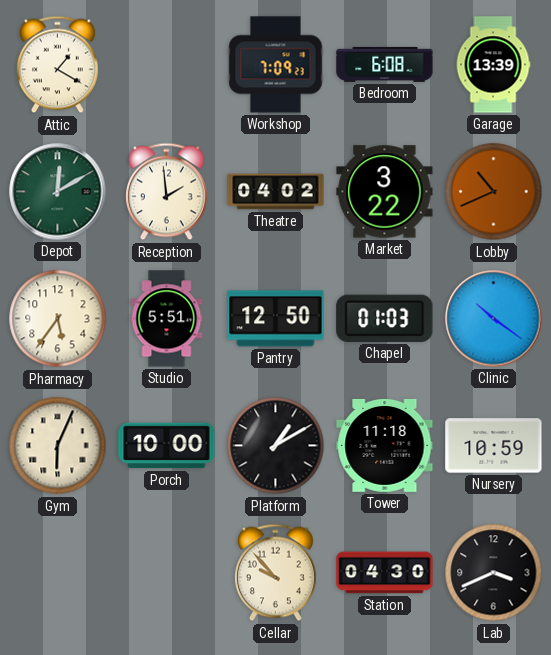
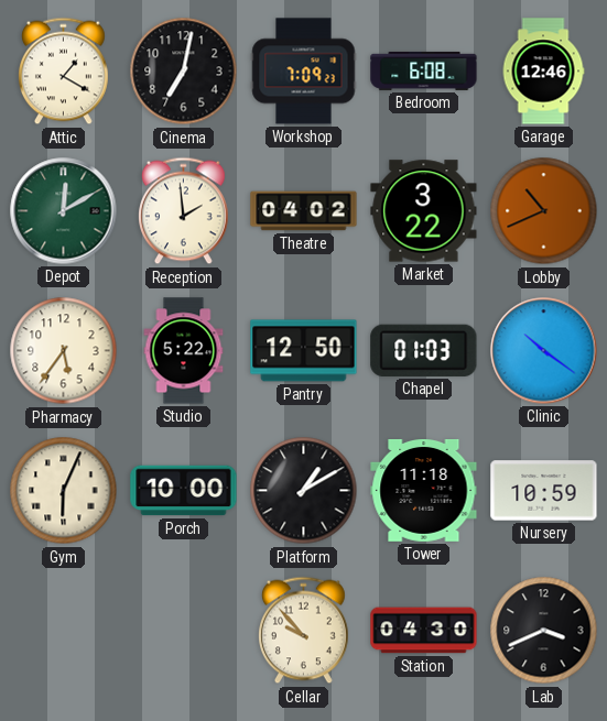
Cinema: none -> 7:02
Garage: 13:39 -> 12:46
Studio: 5:51 -> 5:22
